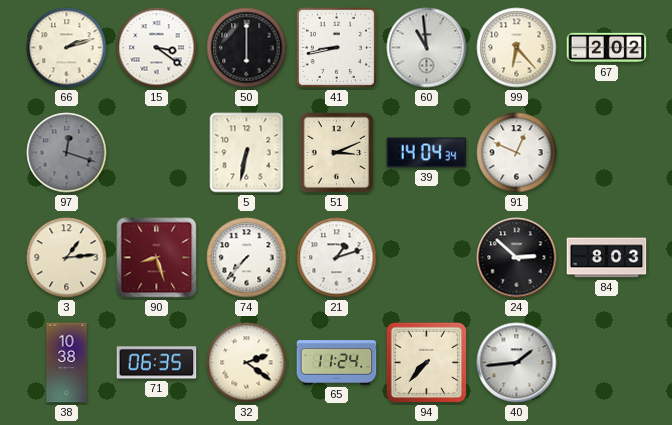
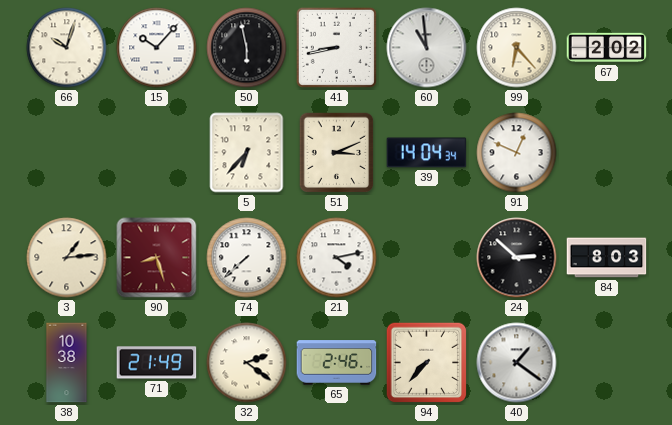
66: 2:12 -> 10:03
15: 3:21 -> 10:07
50: 6:00 -> 5:58
97: 12:18 -> none
5: 6:32 -> 6:37
74: 7:37 -> 7:38
21: 1:12 -> 4:13
71: 06:35 -> 21:49
65: 11:24 -> 2:46
40: 1:44 -> 1:21
